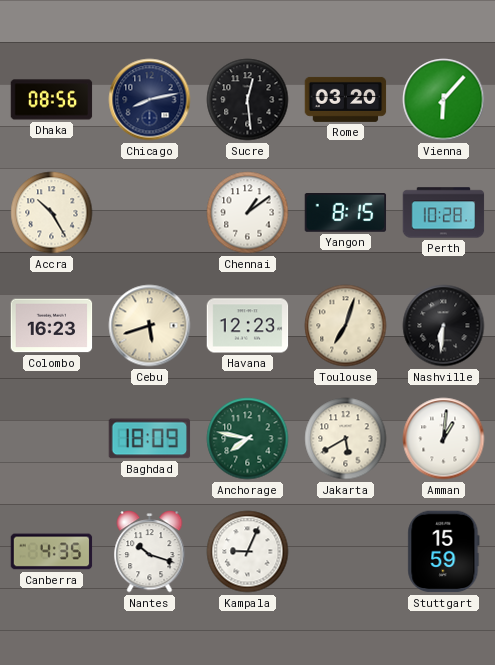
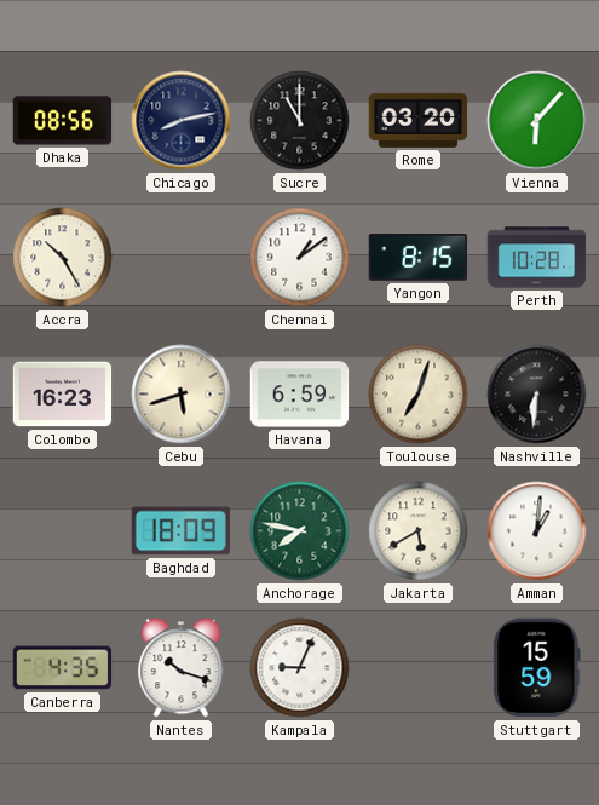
Sucre: 12:29 -> 11:00
Havana: 12:23 -> 6:59
